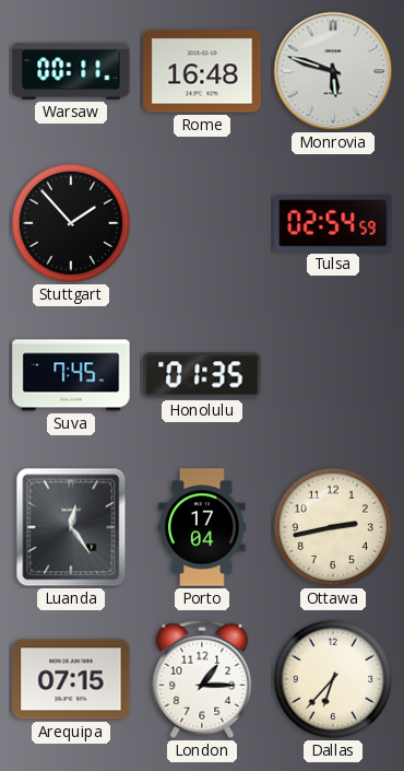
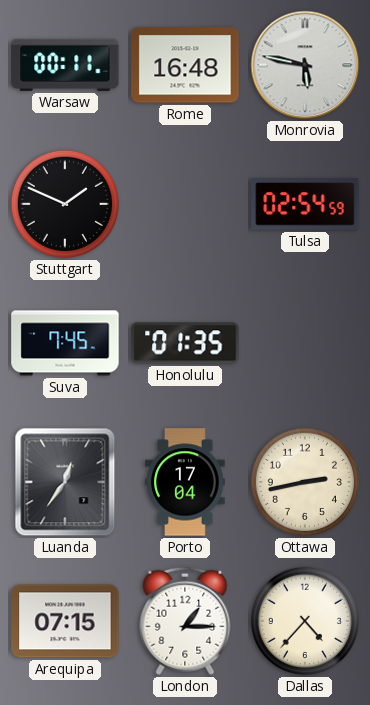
Monrovia: 5:48 -> 5:47
Stuttgart: 1:53 -> 1:49
Luanda: 12:24 -> 12:36
Dallas: 6:37 -> 4:37
